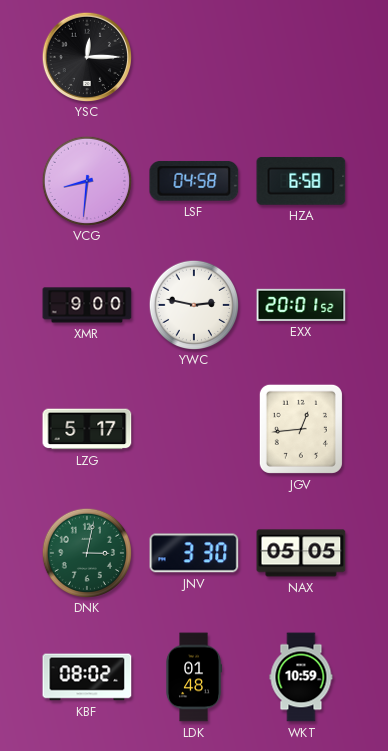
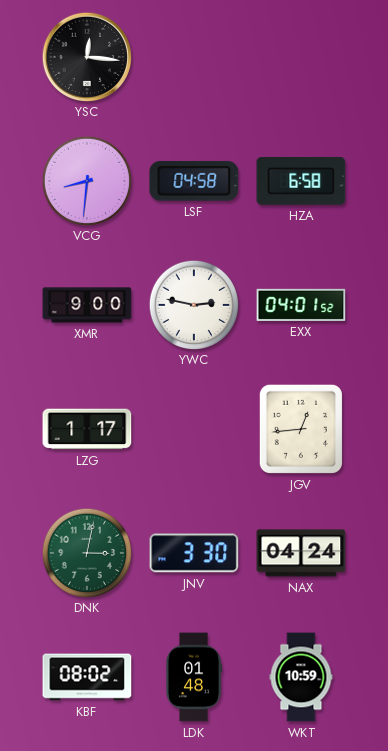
YSC: 12:15 -> 12:16
EXX: 20:01 -> 04:01
LZG: 5:17 -> 1:17
NAX: 05:05 -> 04:24
